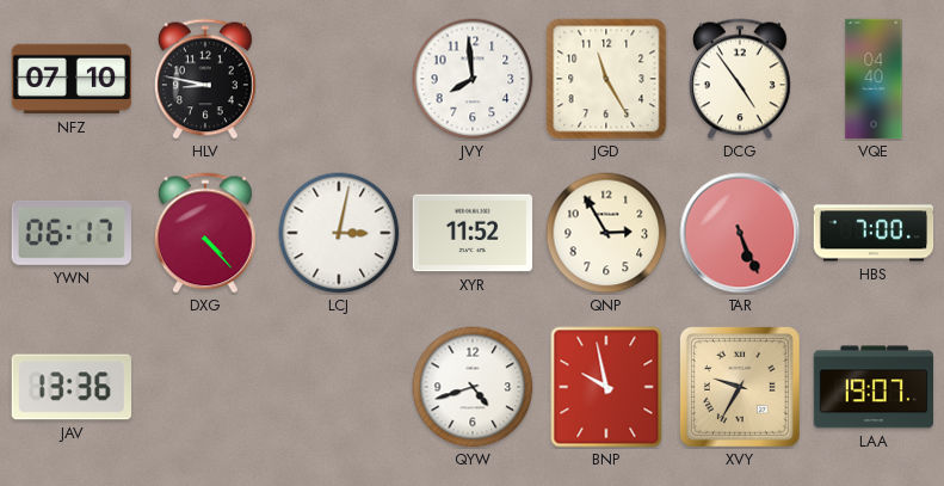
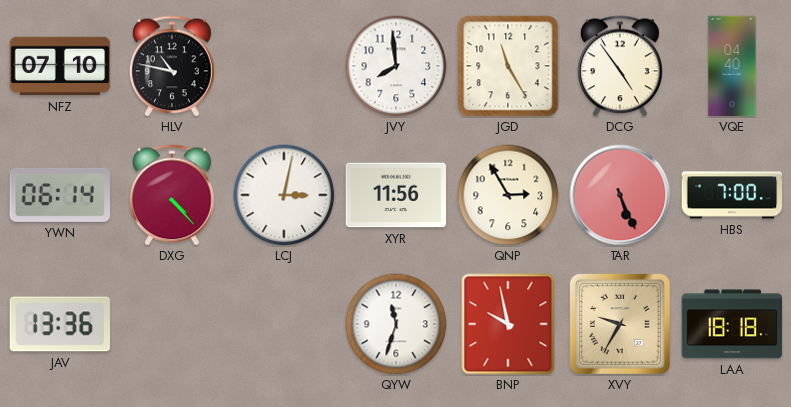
HLV: 8:47 -> 10:47
YWN: 06:17 -> 06:14
XYR: 11:52 -> 11:56
QYW: 4:42 -> 11:33
LAA: 19:07 -> 18:18
